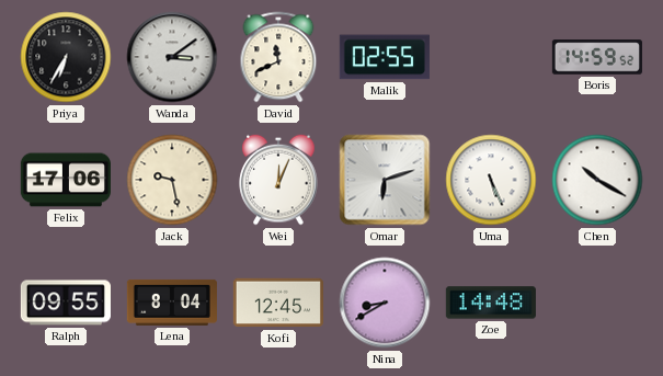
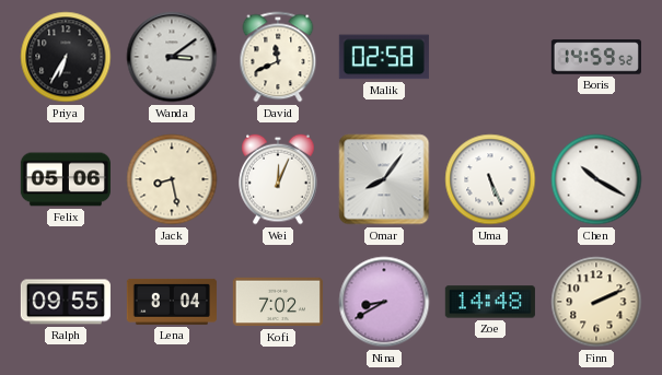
Malik: 02:55 -> 02:58
Felix: 17:06 -> 05:06
Jack: 9:28 -> 8:28
Omar: 6:12 -> 8:06
Kofi: 12:45 -> 7:02
Finn: none -> 2:11
